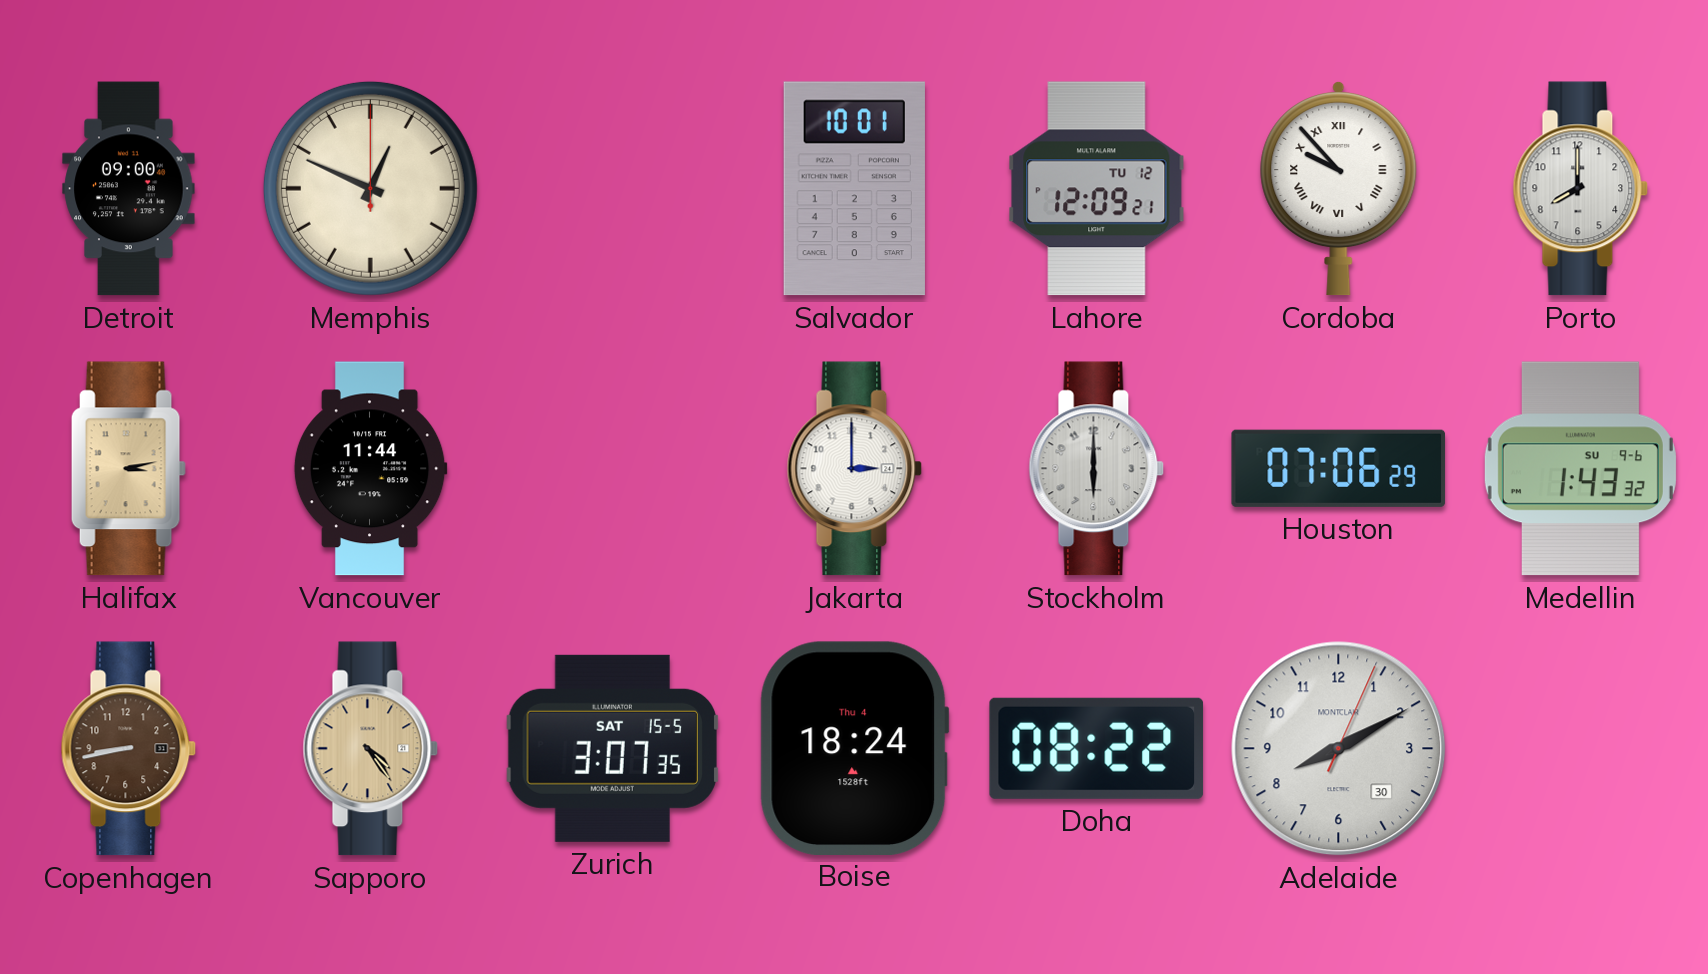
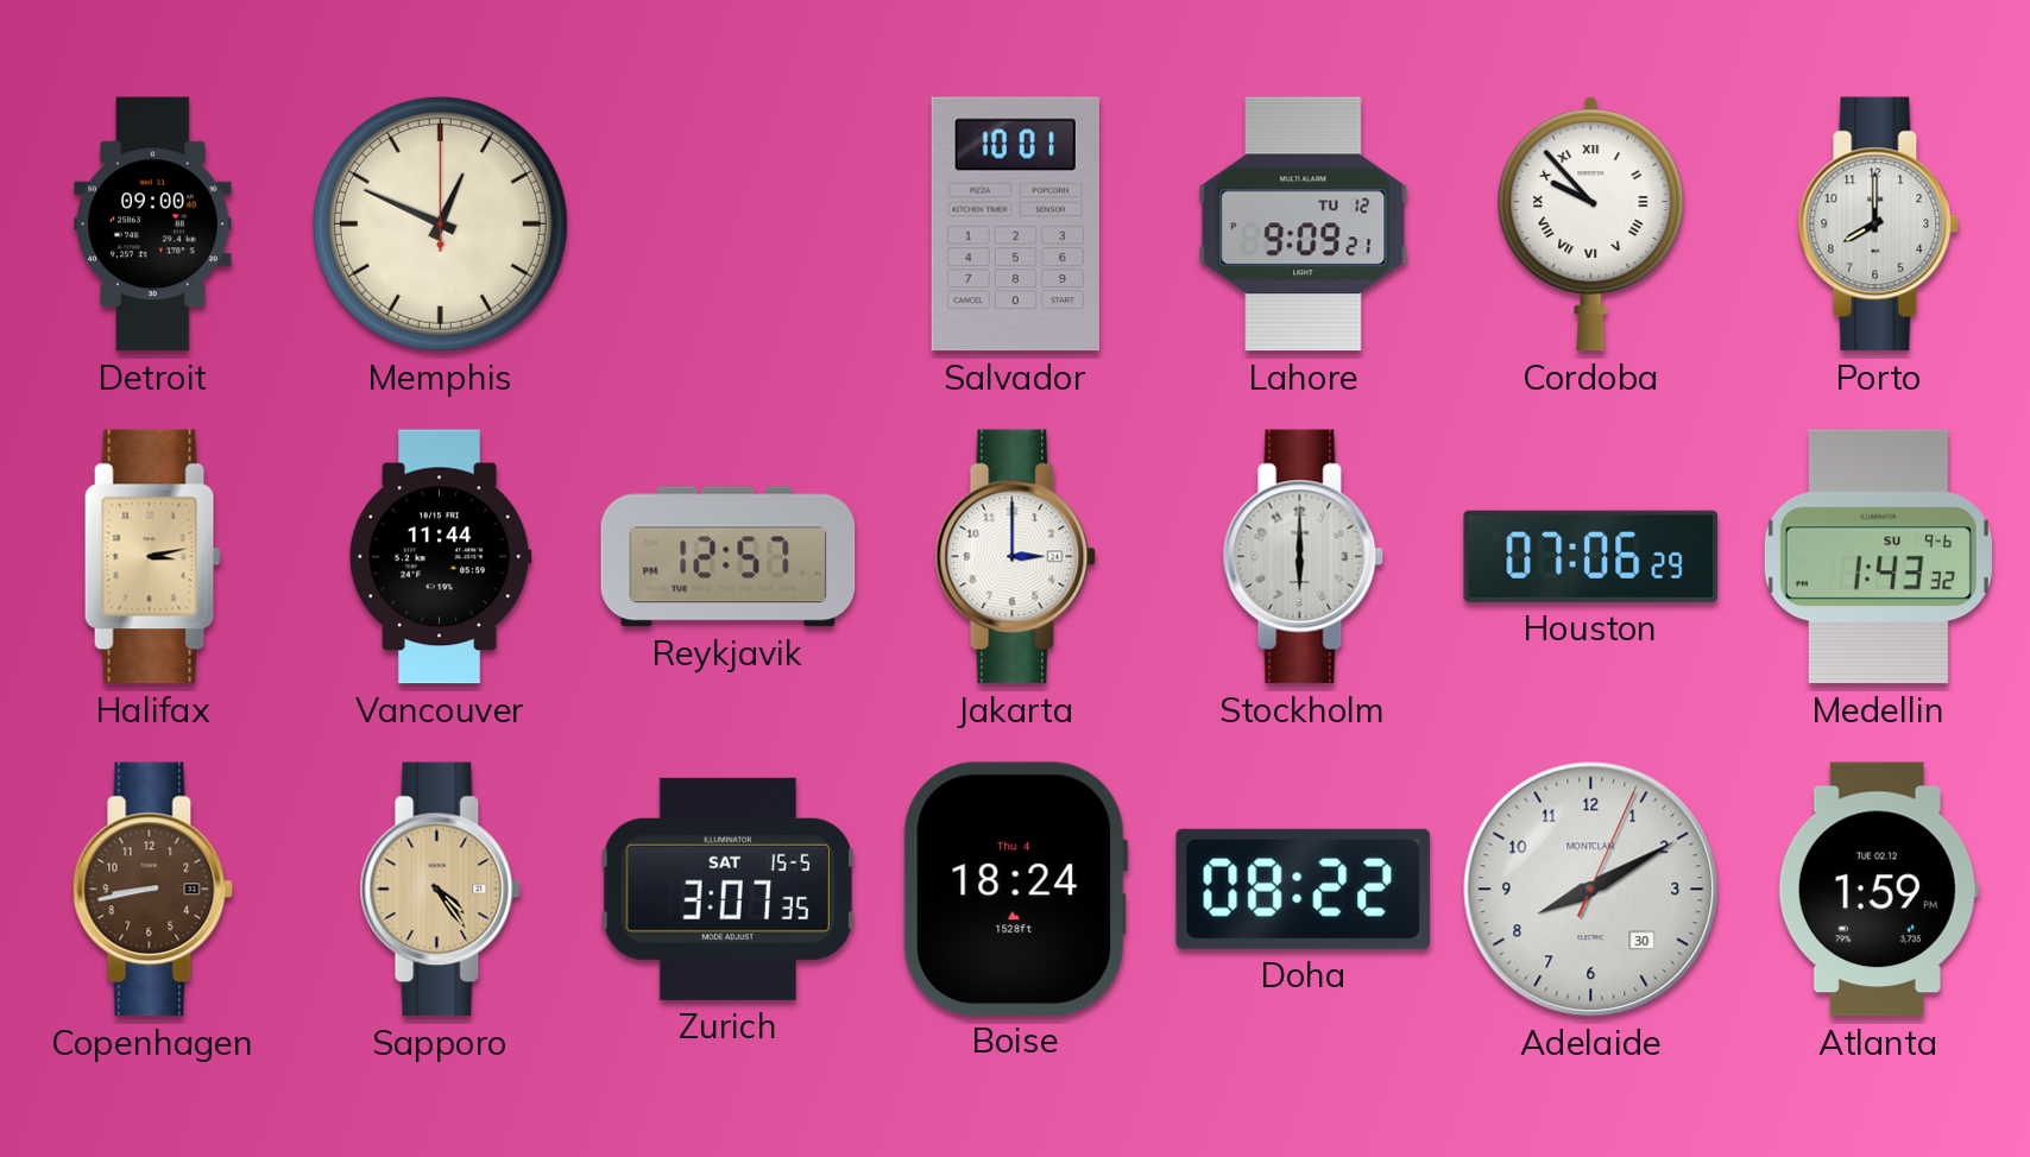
Lahore: 12:09 -> 9:09
Reykjavik: none -> 12:57
Atlanta: none -> 1:59
